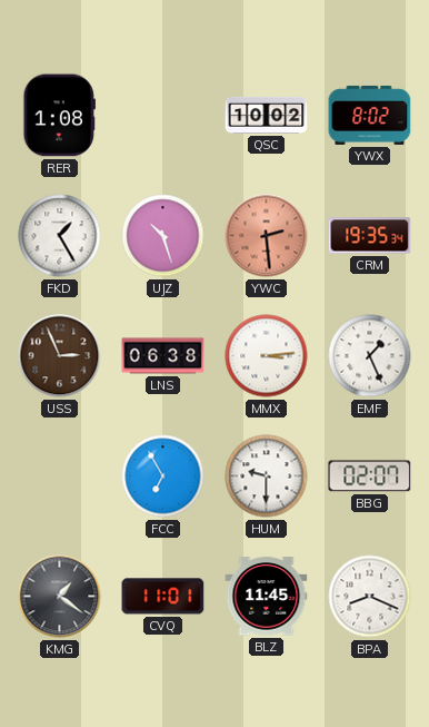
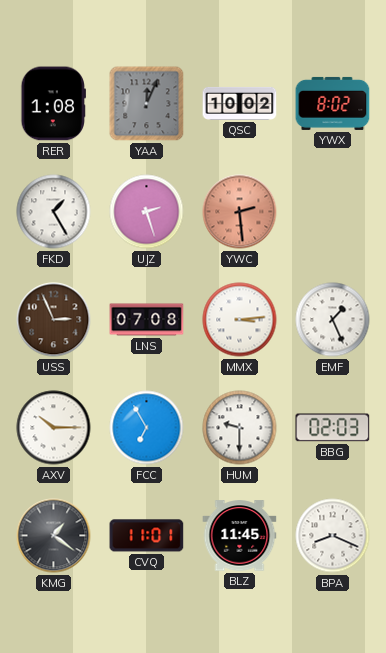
YAA: none -> 12:04
UJZ: 10:27 -> 2:27
CRM: 19:35 -> none
LNS: 06:38 -> 07:08
AXV: none -> 10:15
BBG: 02:07 -> 02:03
